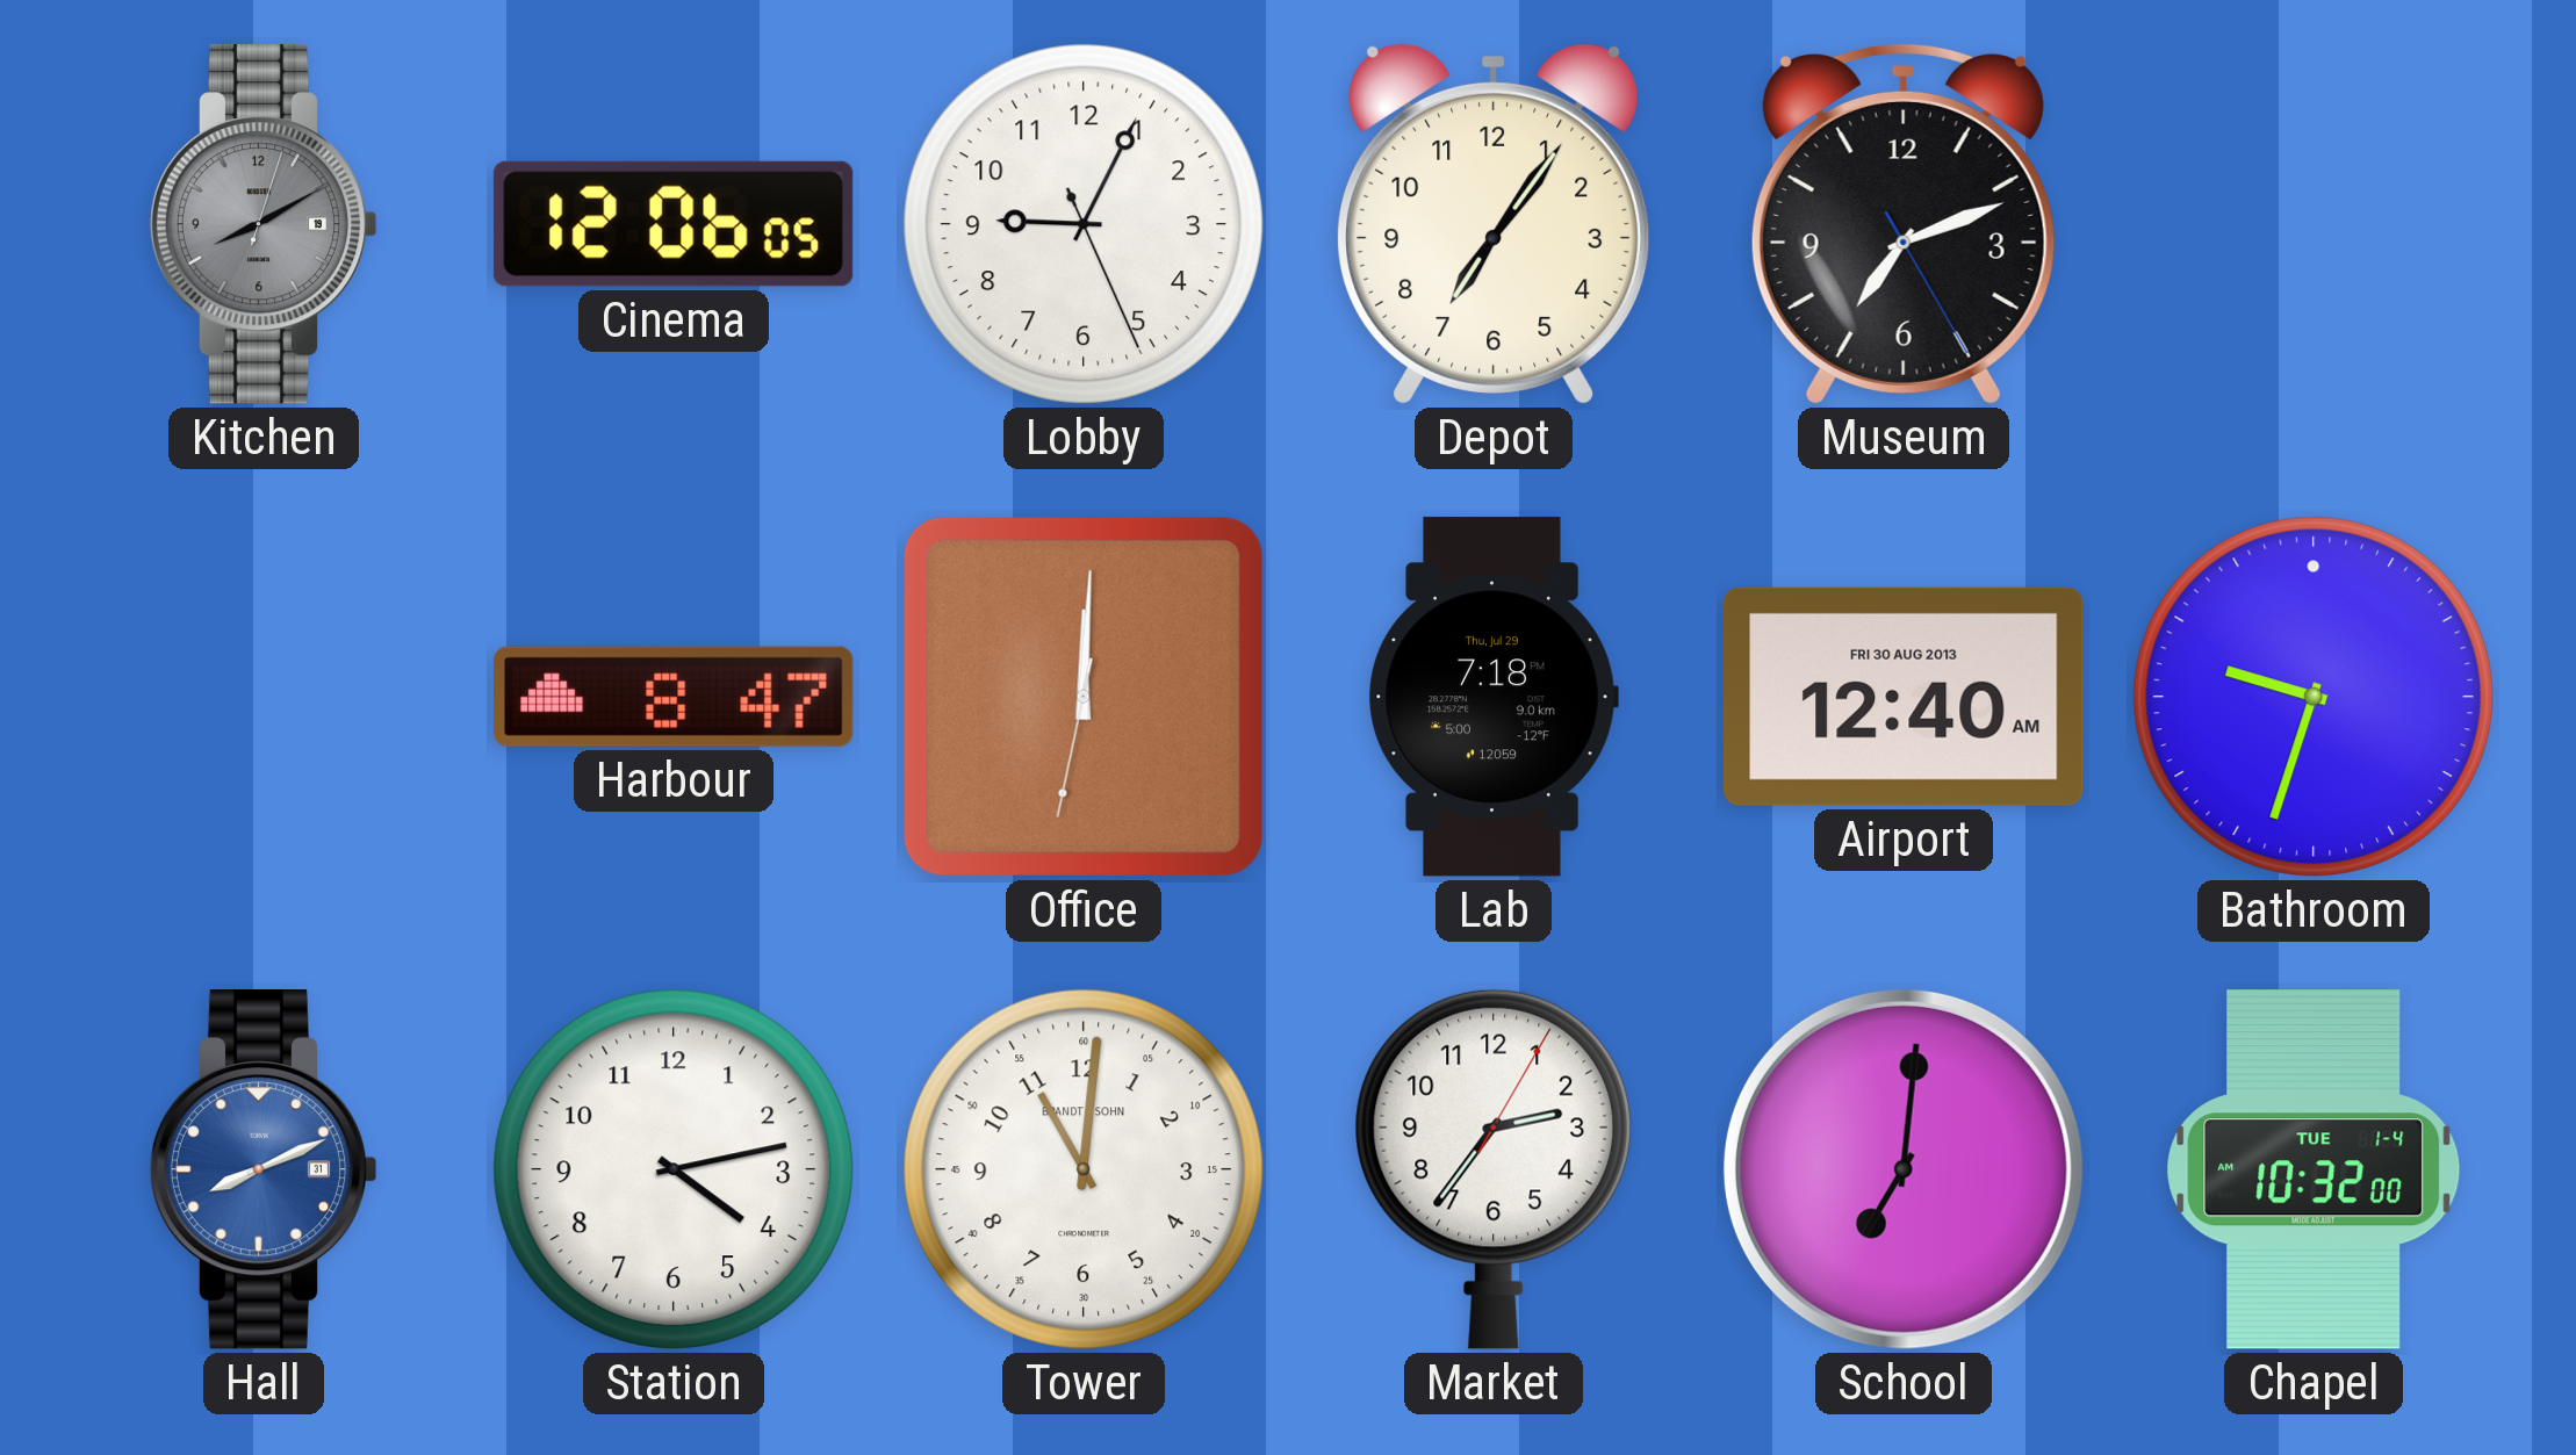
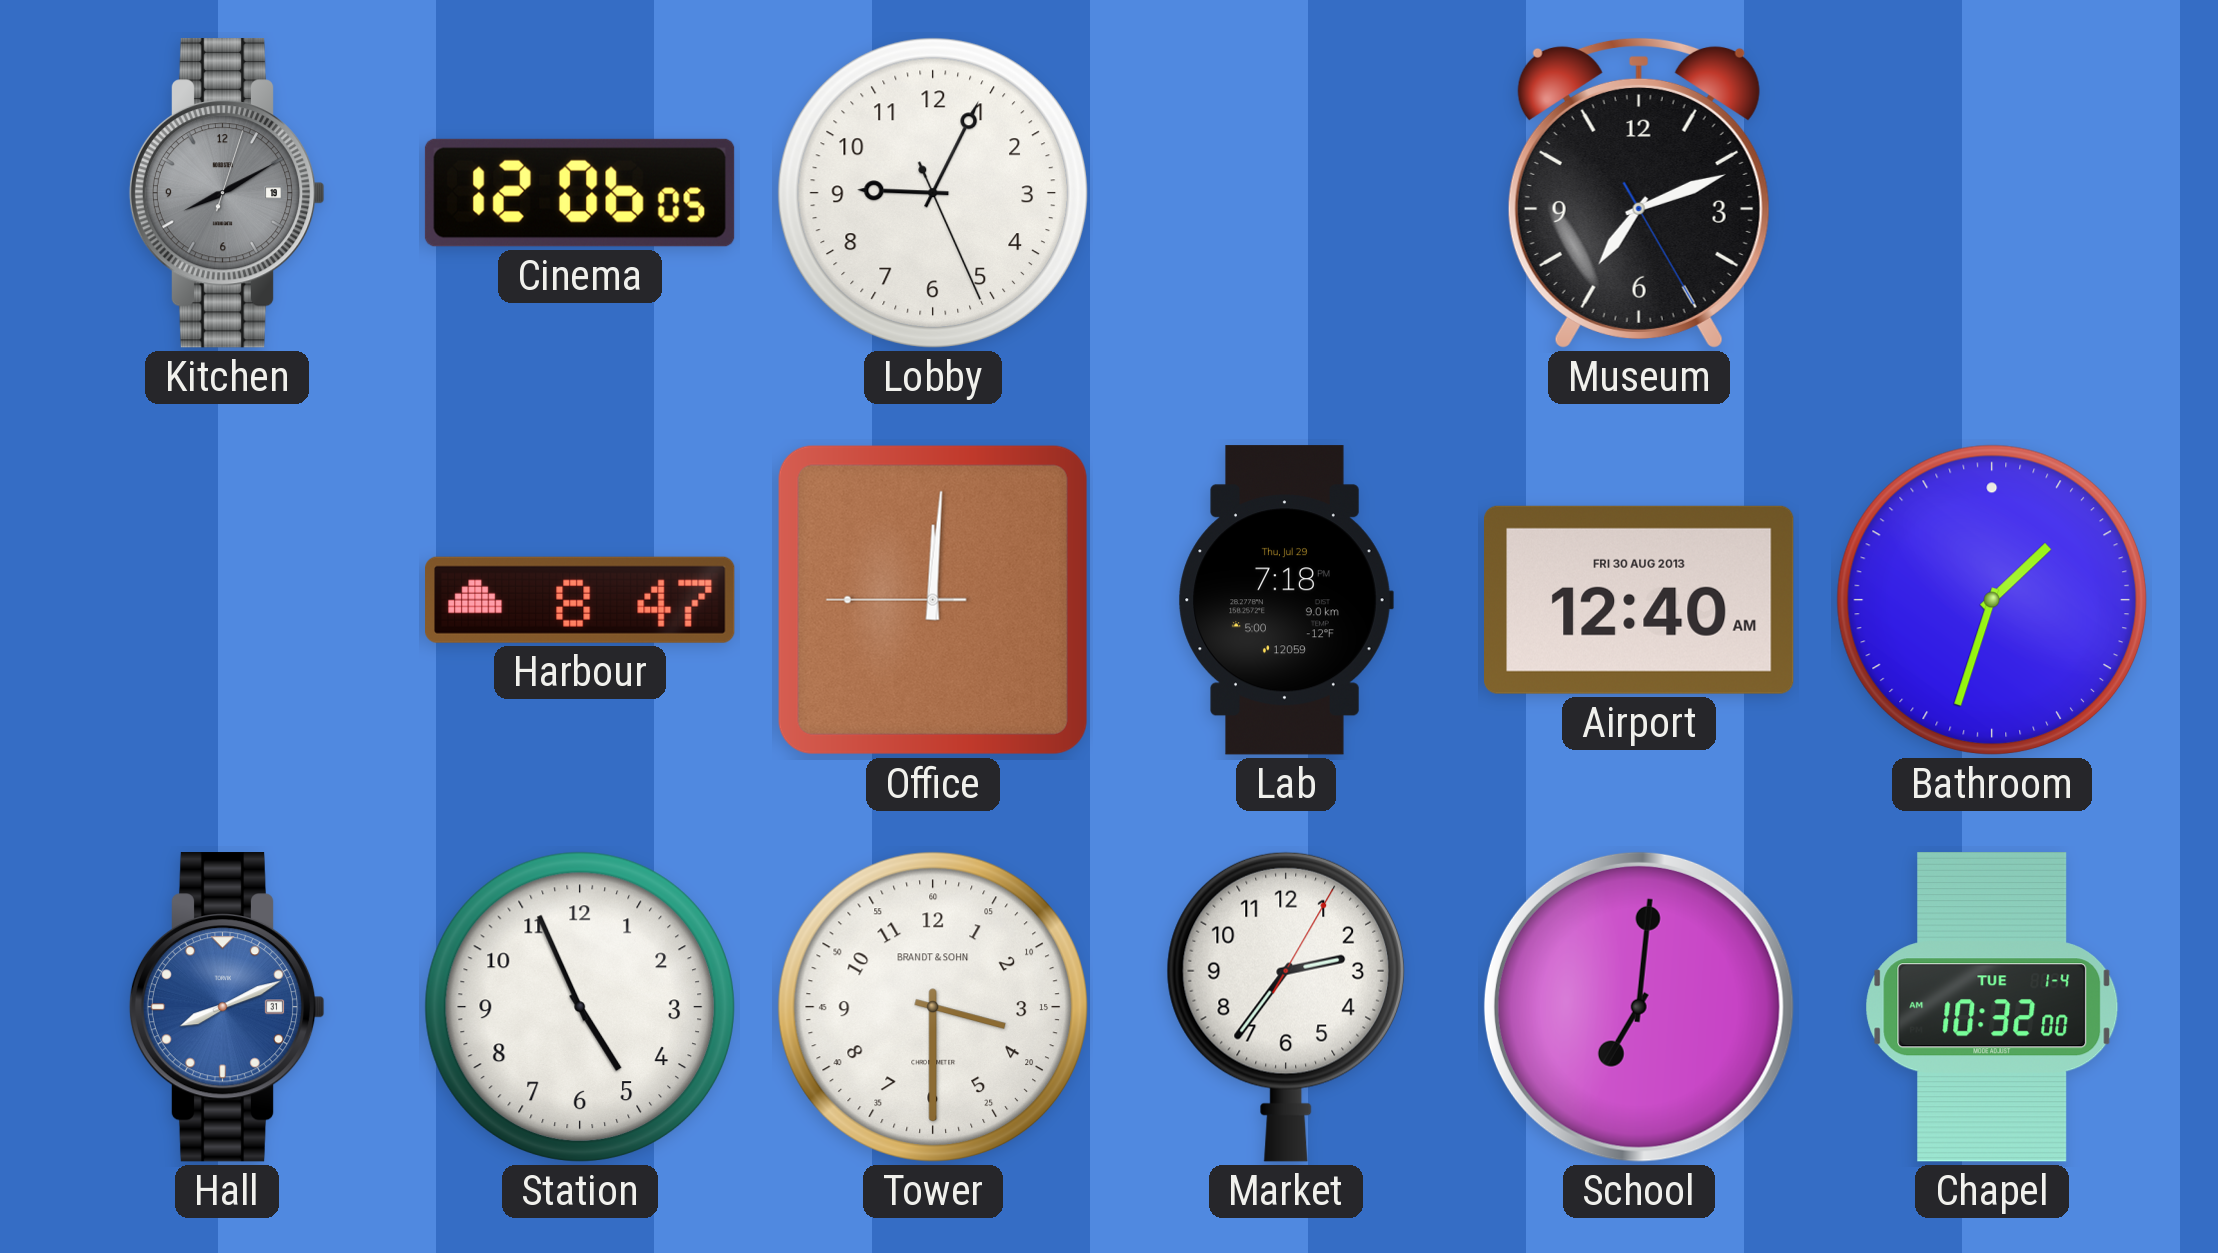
Depot: 7:06 -> none
Office: 12:00:32 -> 12:00:45
Bathroom: 9:33 -> 1:33
Station: 4:13 -> 4:56
Tower: 11:01 -> 3:30
